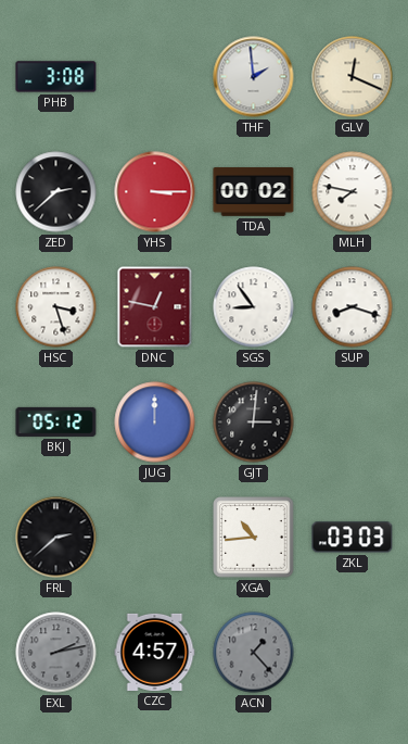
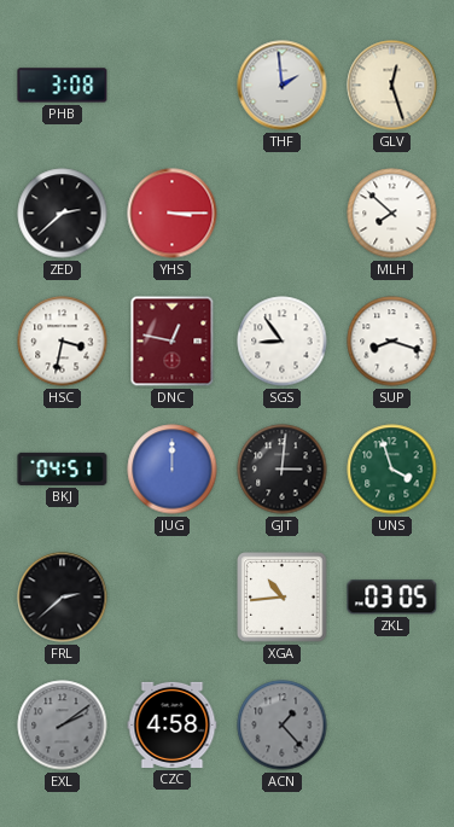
GLV: 12:19 -> 12:27
TDA: 00:02 -> none
MLH: 7:47 -> 7:52
HSC: 3:27 -> 3:32
BKJ: 05:12 -> 04:51
UNS: none -> 3:57
ZKL: 03:03 -> 03:05
EXL: 2:13 -> 2:09
CZC: 4:57 -> 4:58
